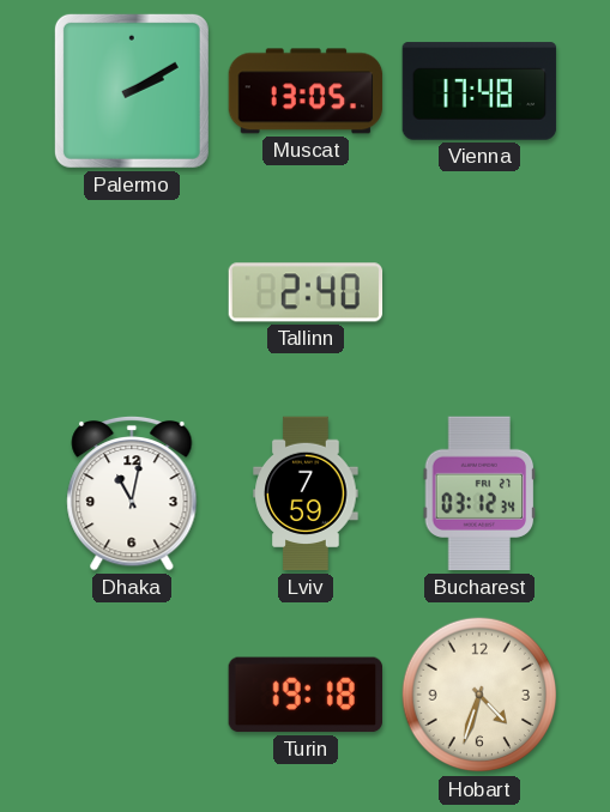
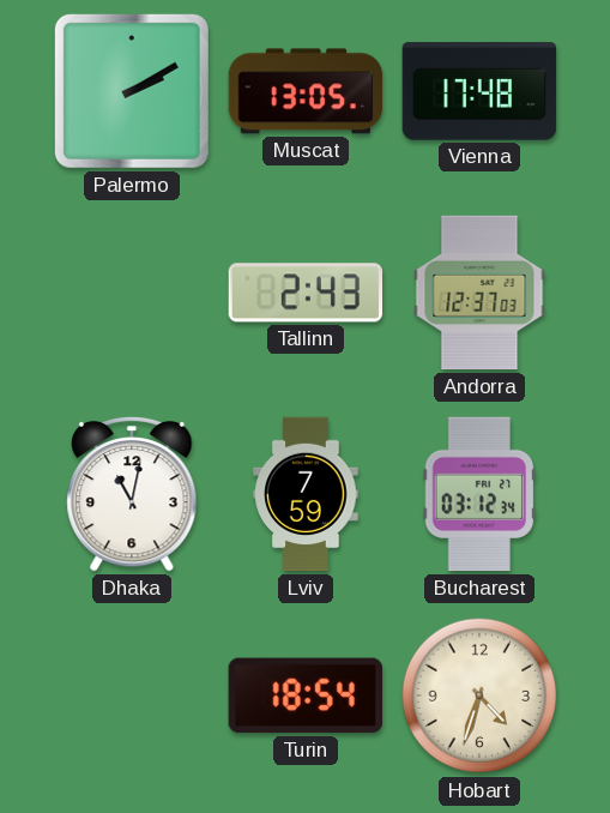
Tallinn: 2:40 -> 2:43
Andorra: none -> 12:37
Turin: 19:18 -> 18:54
